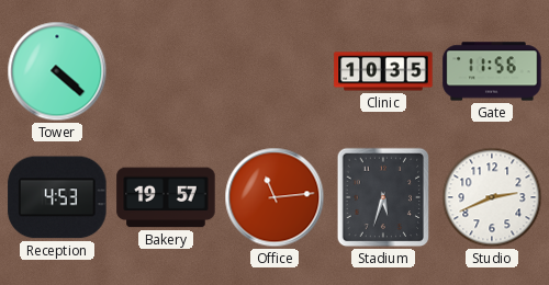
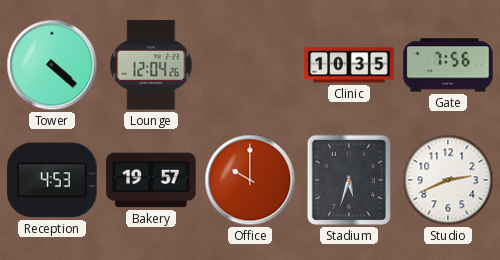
Lounge: none -> 12:04
Gate: 11:56 -> 7:56
Office: 11:14 -> 10:00
